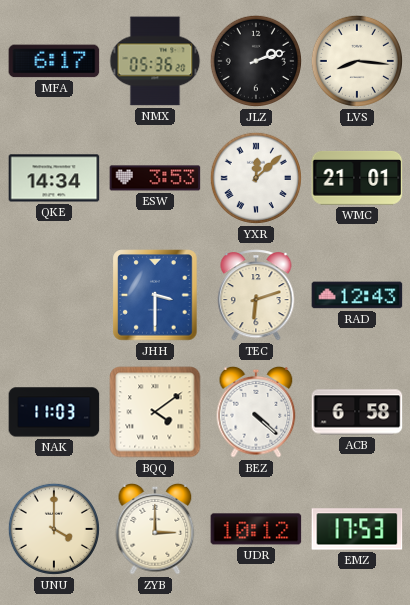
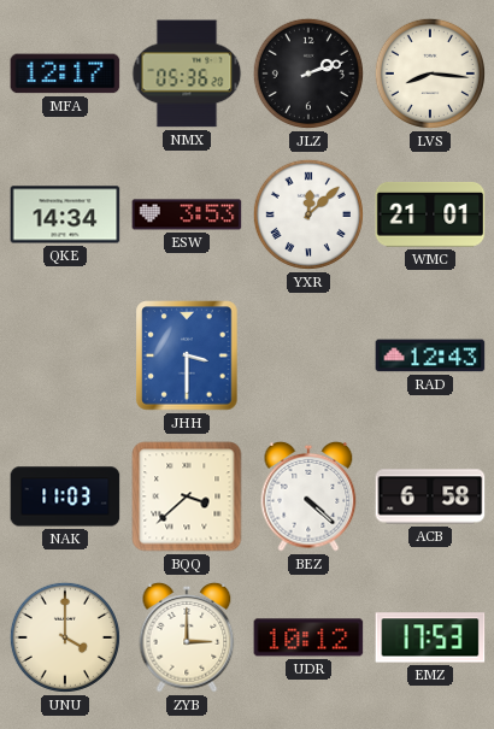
MFA: 6:17 -> 12:17
TEC: 6:12 -> none
BQQ: 4:09 -> 3:38
